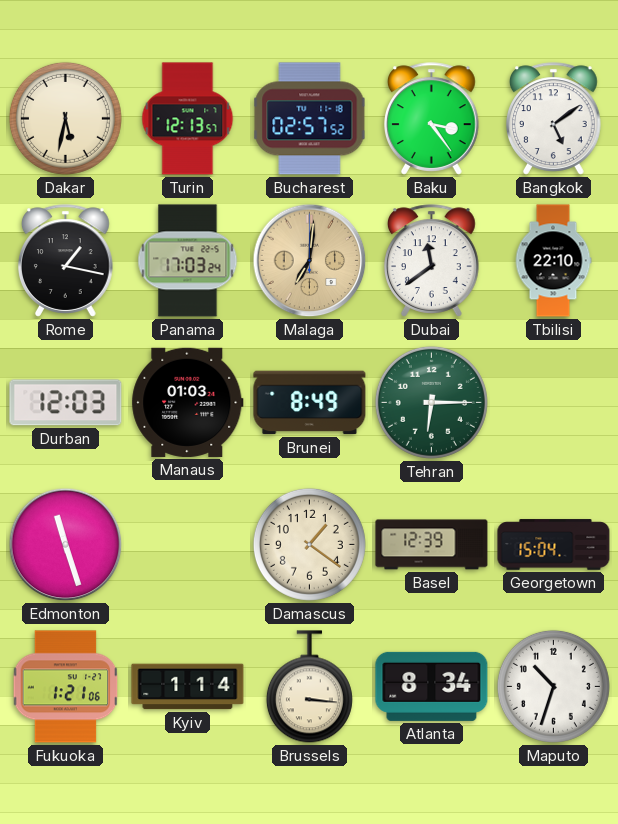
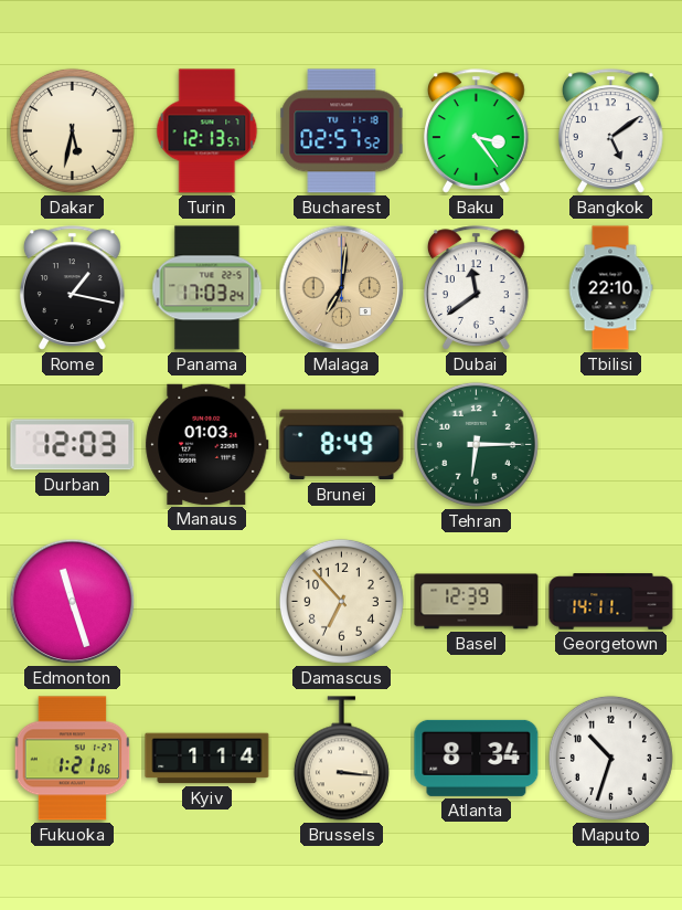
Damascus: 1:21 -> 6:53
Georgetown: 15:04 -> 14:11
